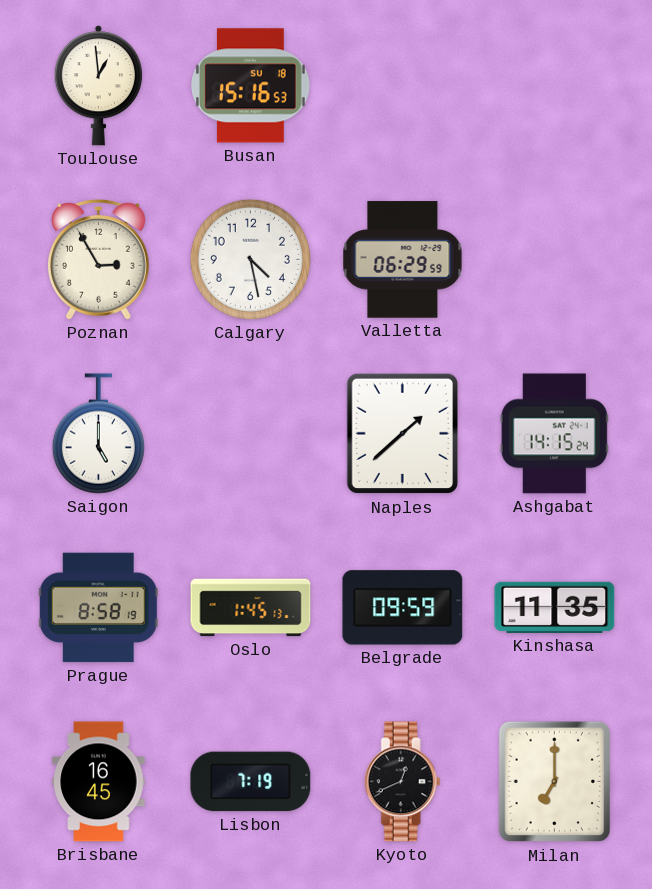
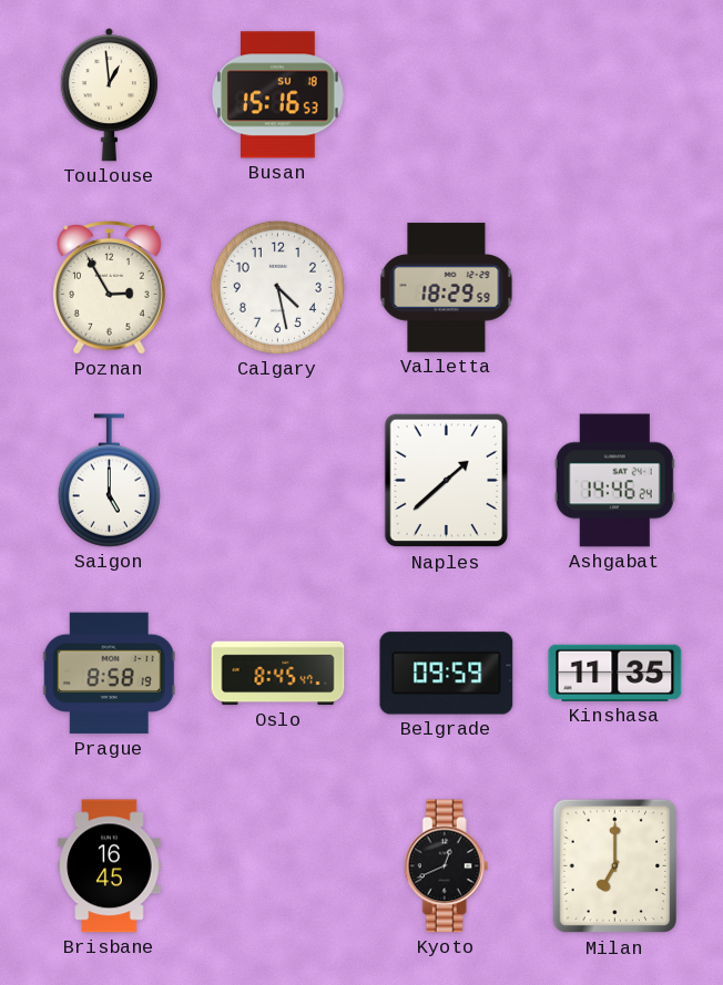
Valletta: 06:29 -> 18:29
Ashgabat: 14:15 -> 14:46
Oslo: 1:45 -> 8:45
Lisbon: 7:19 -> none
